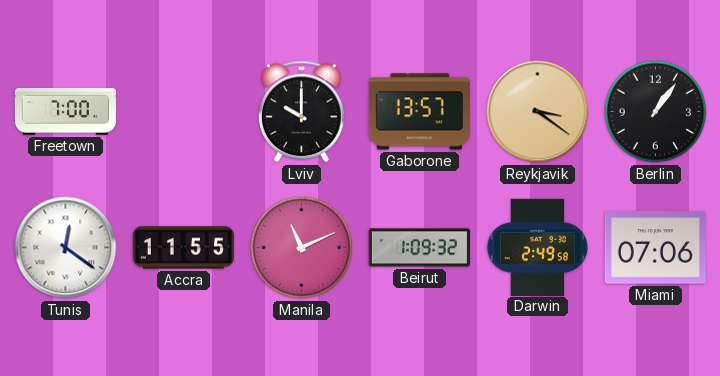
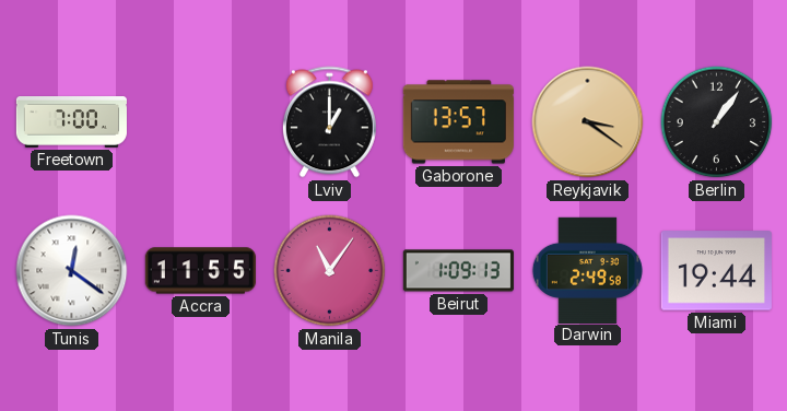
Lviv: 10:00 -> 1:00
Manila: 11:11 -> 11:06
Beirut: 1:09:32 -> 1:09:13
Miami: 07:06 -> 19:44
